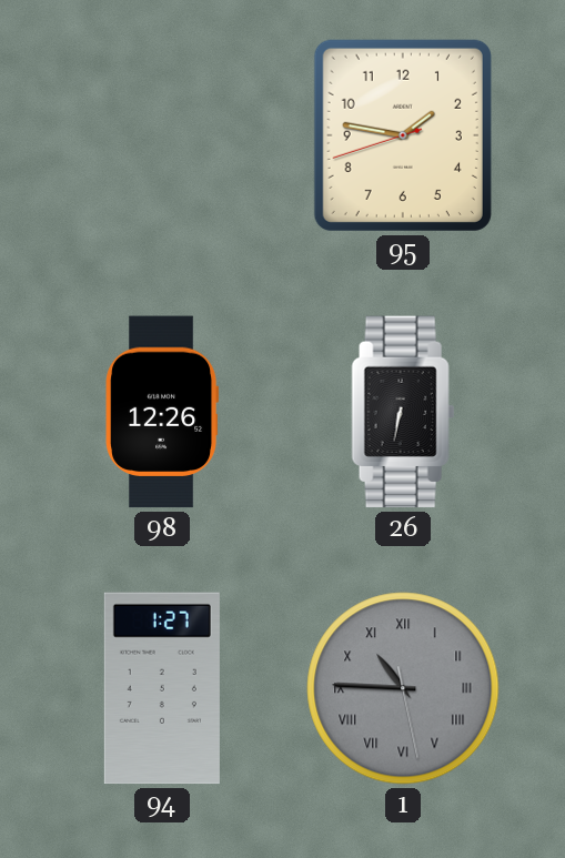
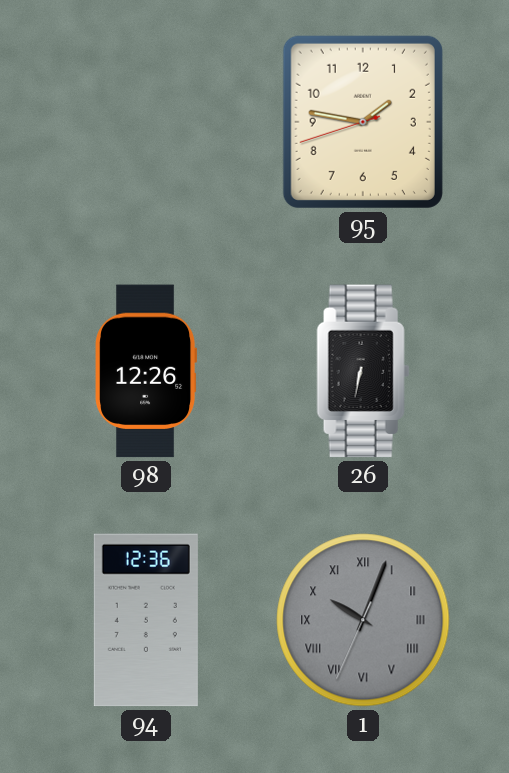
94: 1:27 -> 12:36
1: 10:45 -> 10:03
